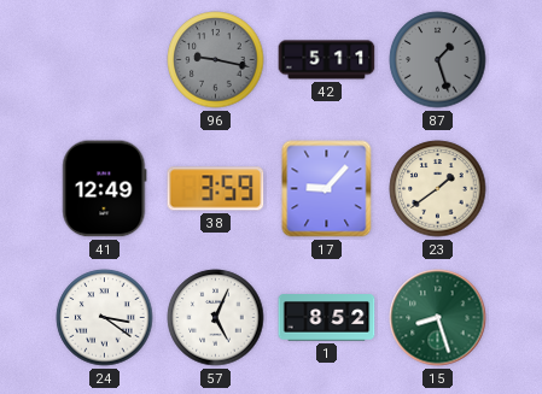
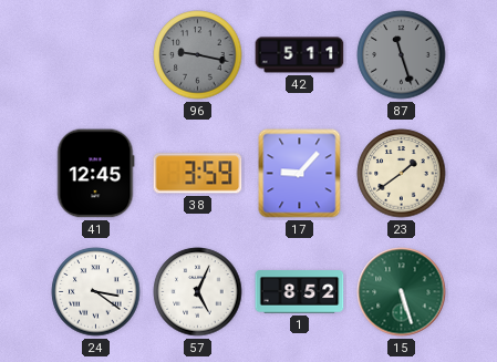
87: 1:27 -> 11:27
41: 12:49 -> 12:45
15: 8:27 -> 5:27
